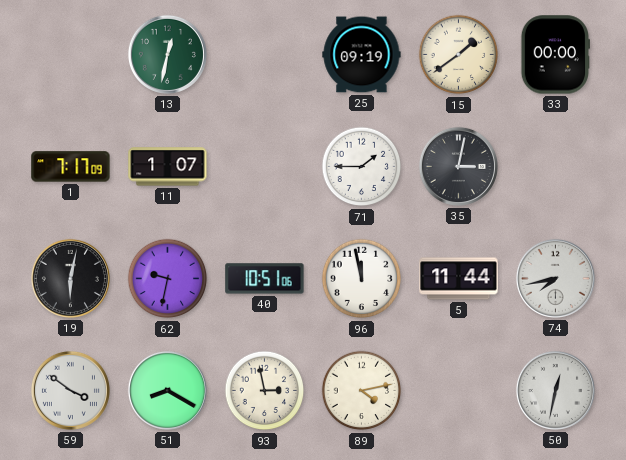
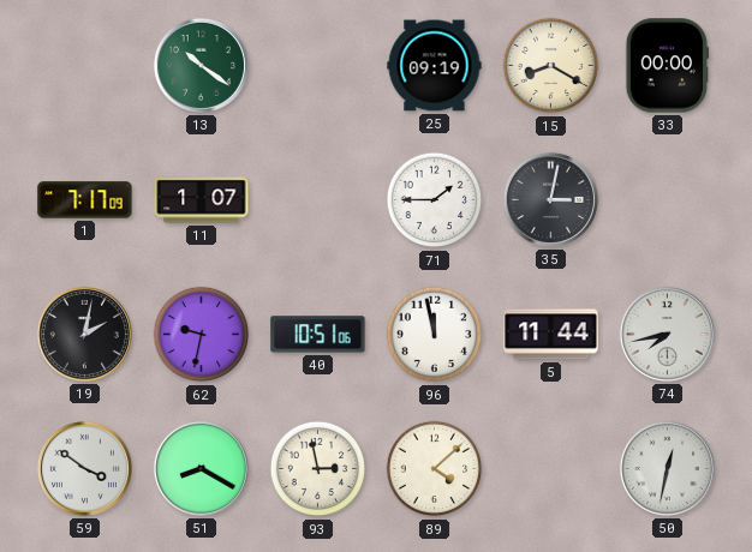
13: 12:32 -> 10:21
15: 1:39 -> 8:20
19: 6:02 -> 2:02
89: 4:13 -> 4:08
